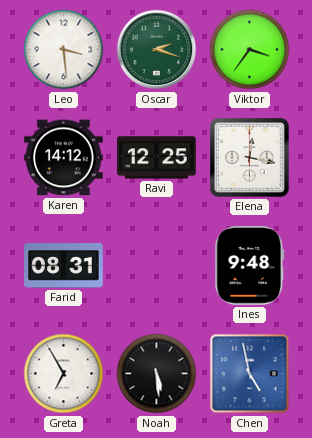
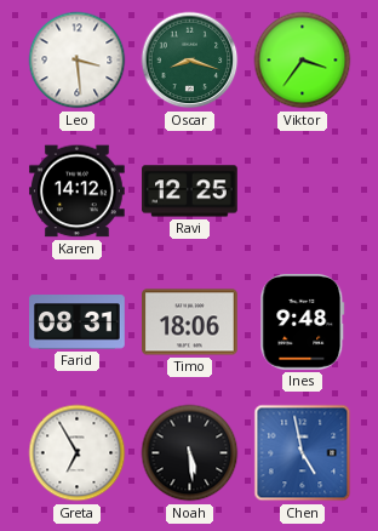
Oscar: 2:18 -> 8:18
Elena: 12:17 -> none
Timo: none -> 18:06
